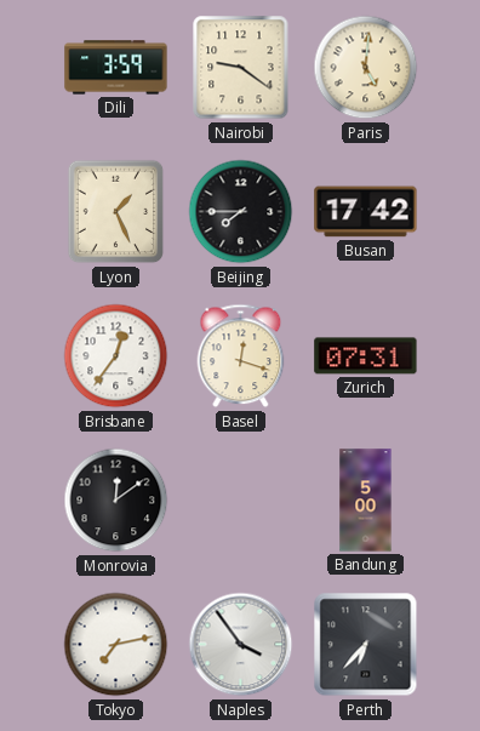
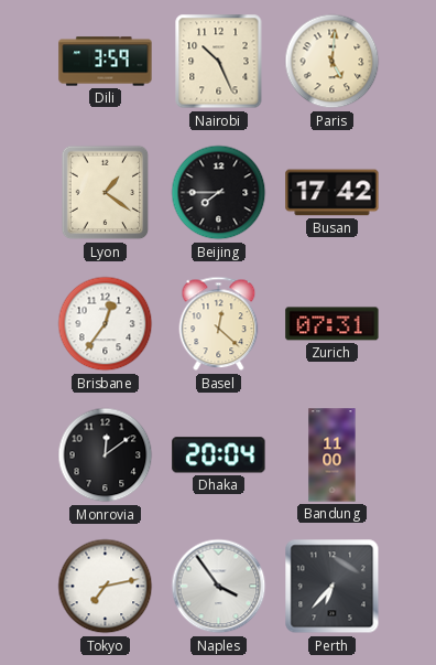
Nairobi: 9:21 -> 10:26
Lyon: 1:26 -> 1:21
Basel: 12:18 -> 12:22
Dhaka: none -> 20:04
Bandung: 5:00 -> 11:00
